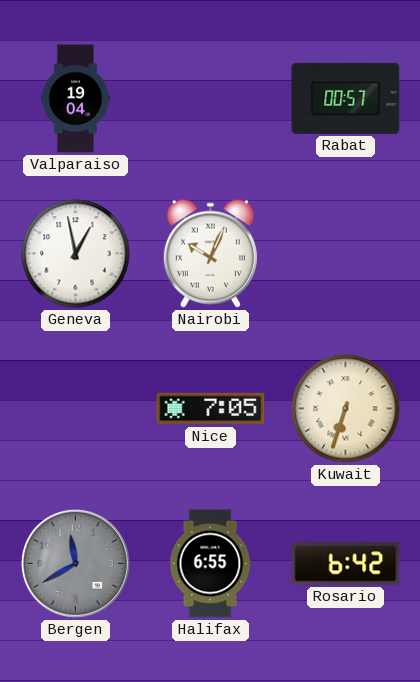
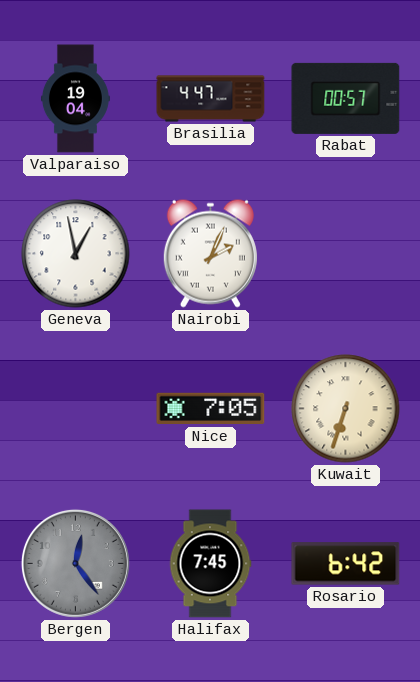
Brasilia: none -> 4:47
Nairobi: 10:04 -> 2:04
Bergen: 11:40 -> 12:24
Halifax: 6:55 -> 7:45
